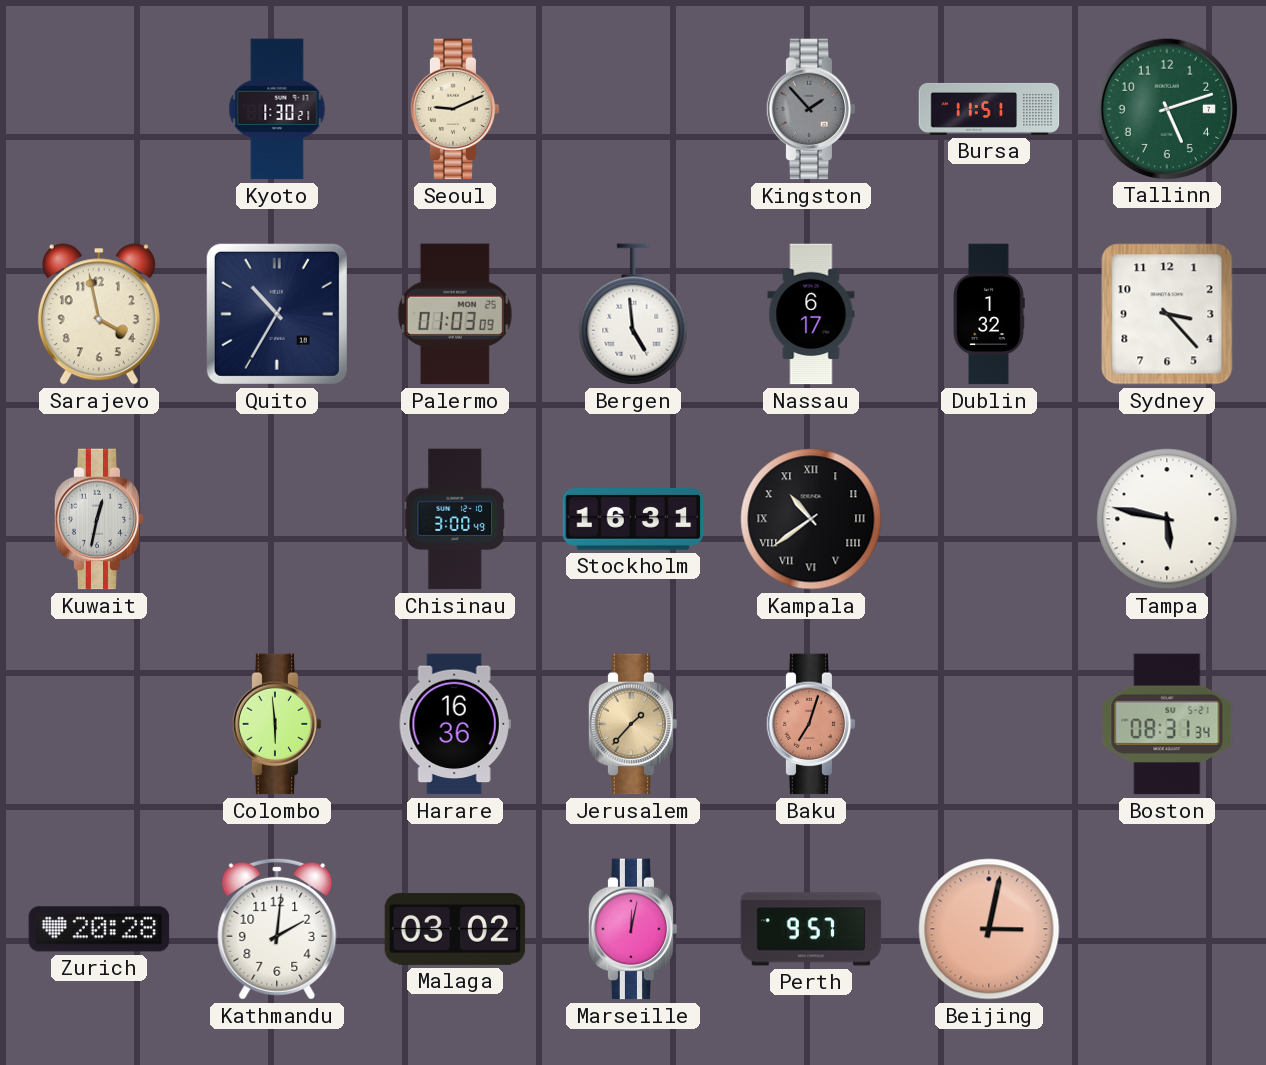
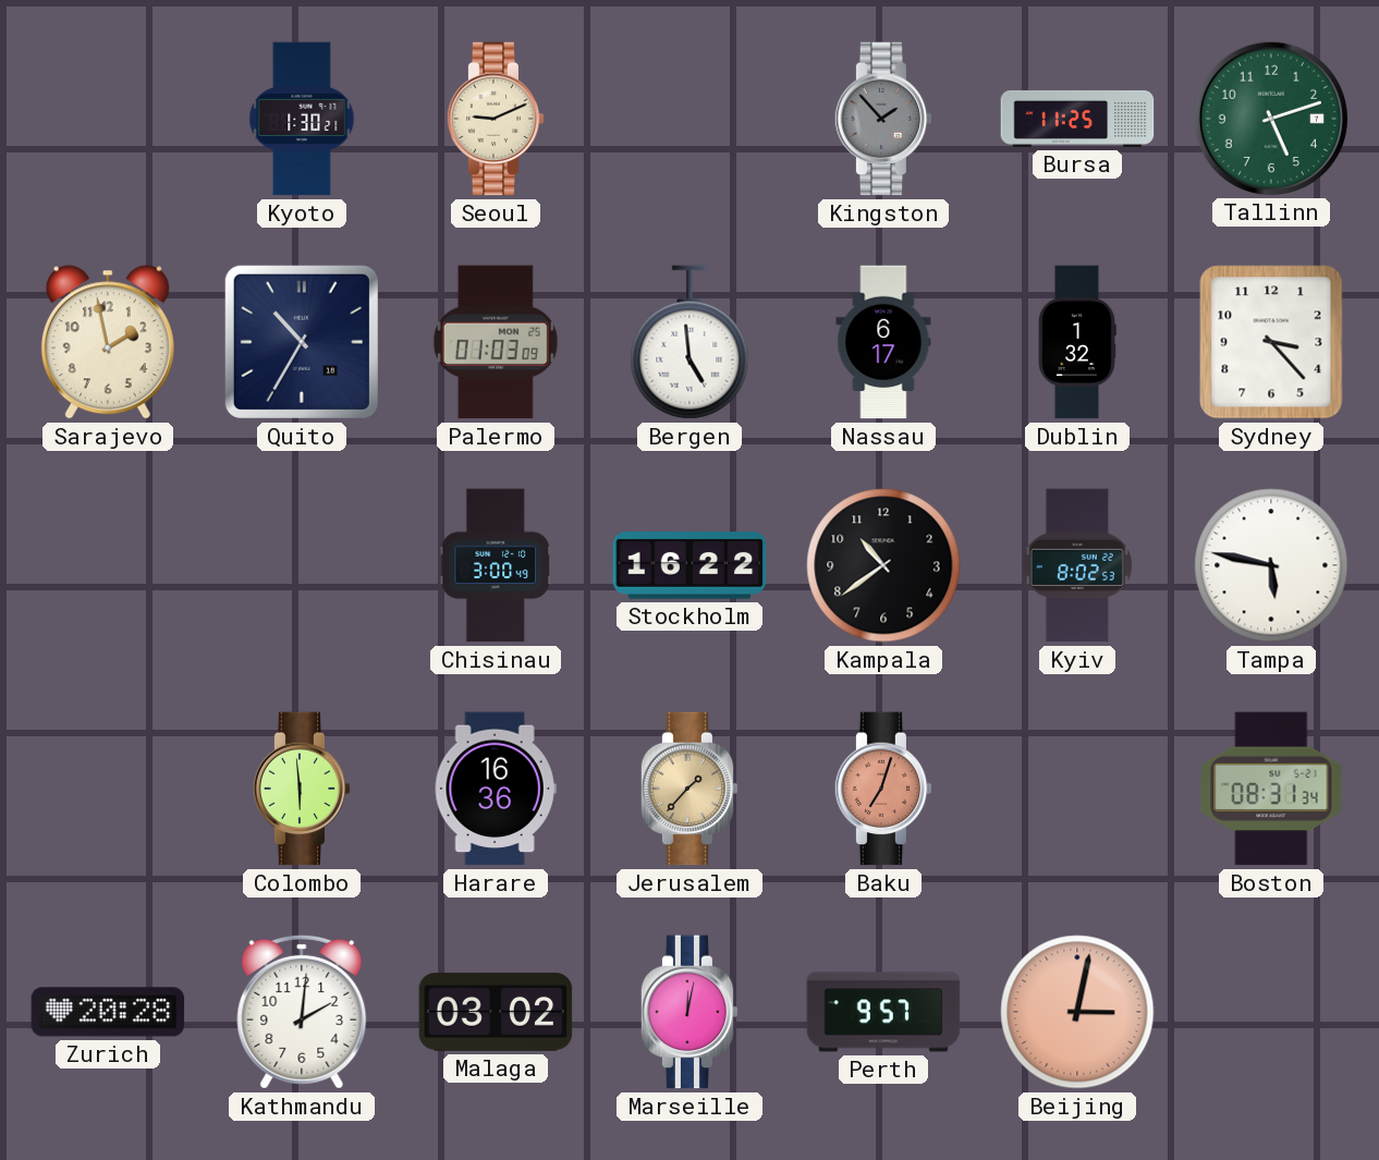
Bursa: 11:51 -> 11:25
Sarajevo: 3:58 -> 1:58
Kuwait: 12:32 -> none
Stockholm: 16:31 -> 16:22
Kampala numerals: Roman -> Arabic
Kyiv: none -> 8:02
